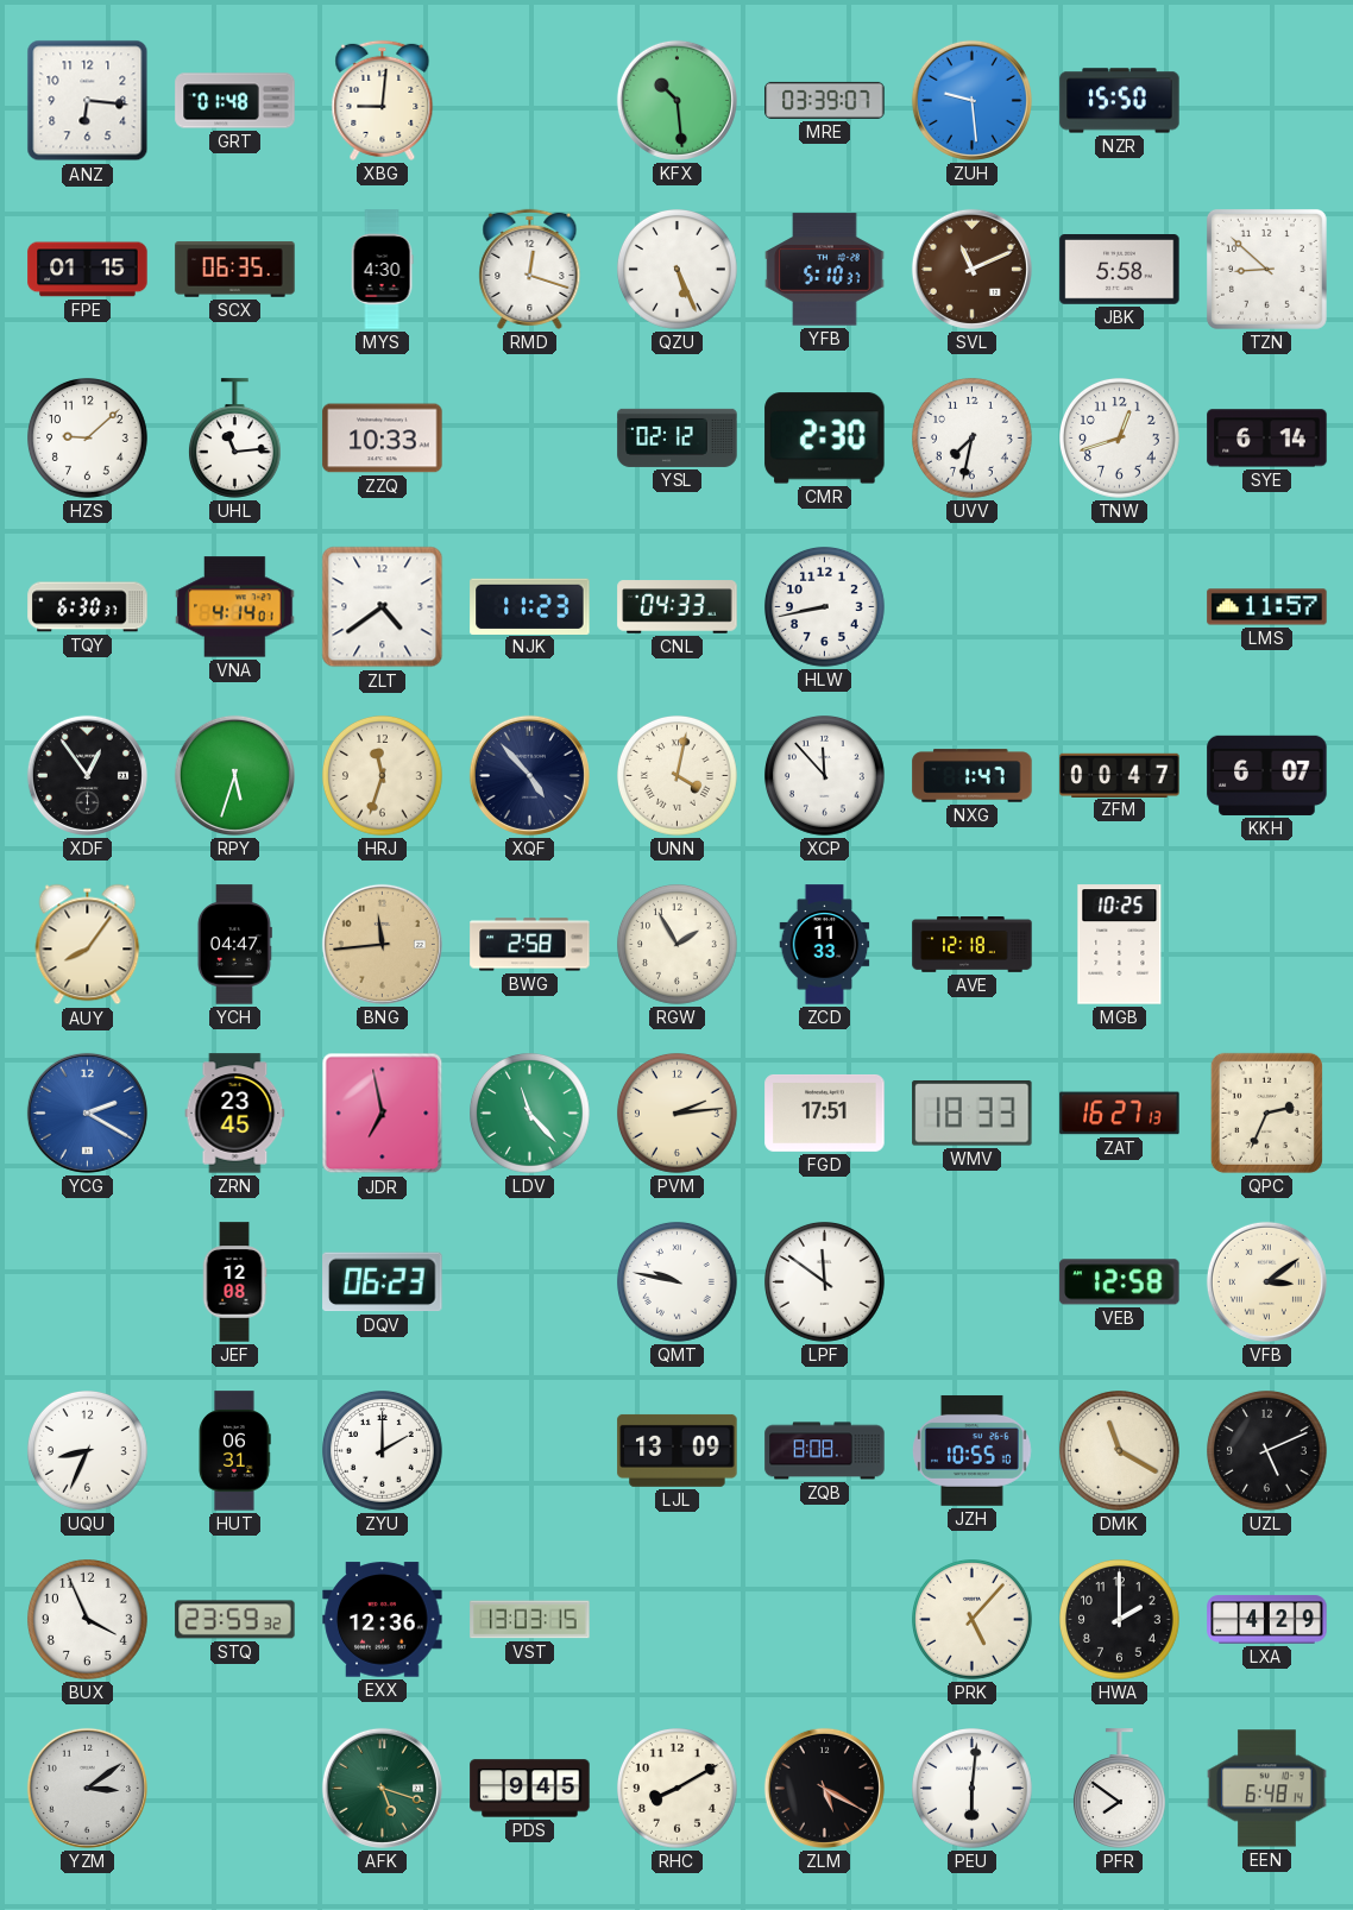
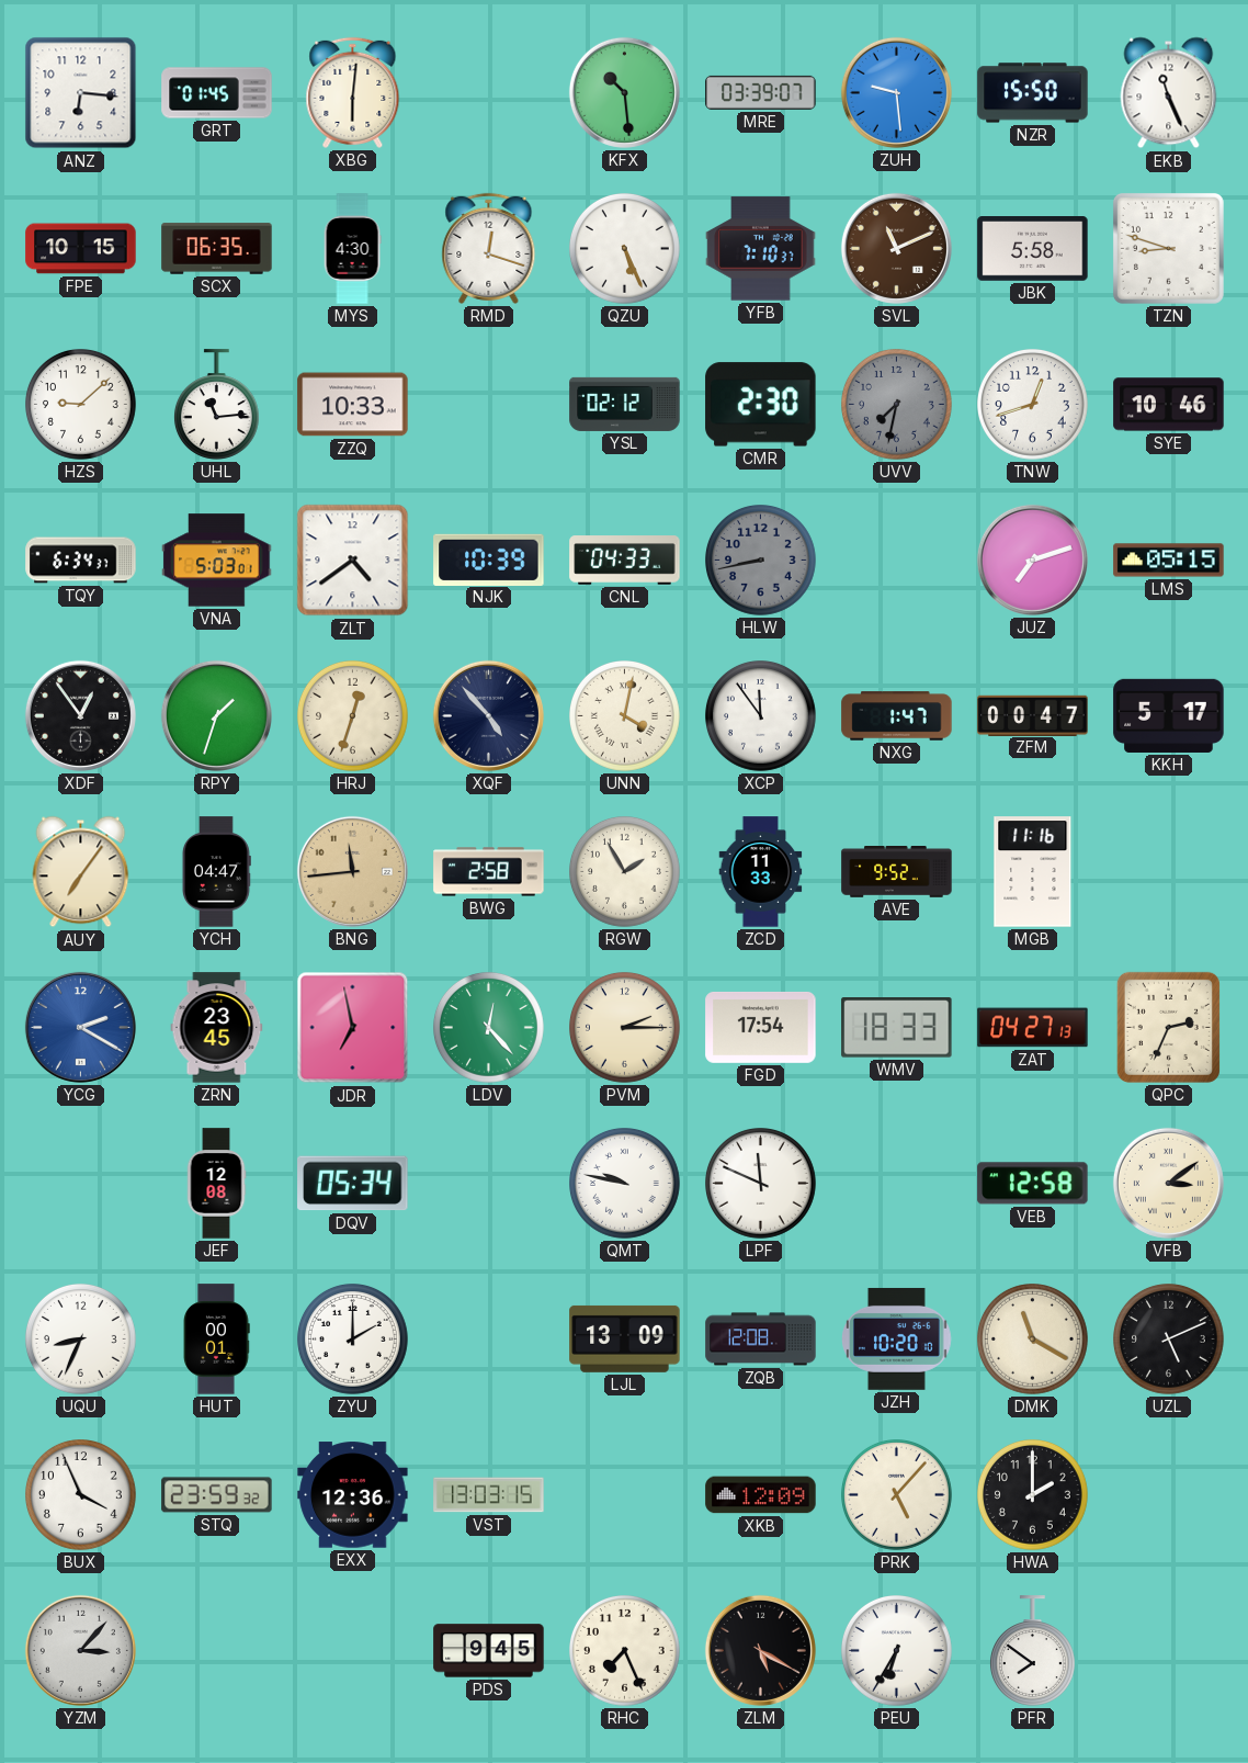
GRT: 01:48 -> 01:45
XBG: 9:01 -> 6:01
EKB: none -> 11:26
FPE: 01:15 -> 10:15
YFB: 5:10 -> 7:10
TZN: 8:52 -> 8:48
UVV dial: white -> grey
SYE: 6:14 -> 10:46
TQY: 6:30 -> 6:34
VNA: 4:14 -> 5:03
NJK: 11:23 -> 10:39
HLW dial: white -> grey
JUZ: none -> 7:12
LMS: 11:57 -> 05:15
RPY: 5:33 -> 1:33
HRJ: 11:33 -> 12:33
XCP: 11:53 -> 11:54
KKH: 6:07 -> 5:17
AUY: 8:06 -> 7:06
AVE: 12:18 -> 9:52
MGB: 10:25 -> 11:16
LDV: 11:23 -> 12:23
PVM: 2:14 -> 2:15
FGD: 17:51 -> 17:54
ZAT: 16:27 -> 04:27
DQV: 06:23 -> 05:34
LPF: 11:51 -> 11:49
HUT: 06:31 -> 00:01
ZQB: 8:08 -> 12:08
JZH: 10:55 -> 10:20
XKB: none -> 12:09
LXA: 4:29 -> none
YZM: 3:09 -> 3:07
AFK: 5:18 -> none
RHC: 8:10 -> 7:26
PEU: 6:01 -> 6:35
EEN: 6:48 -> none
